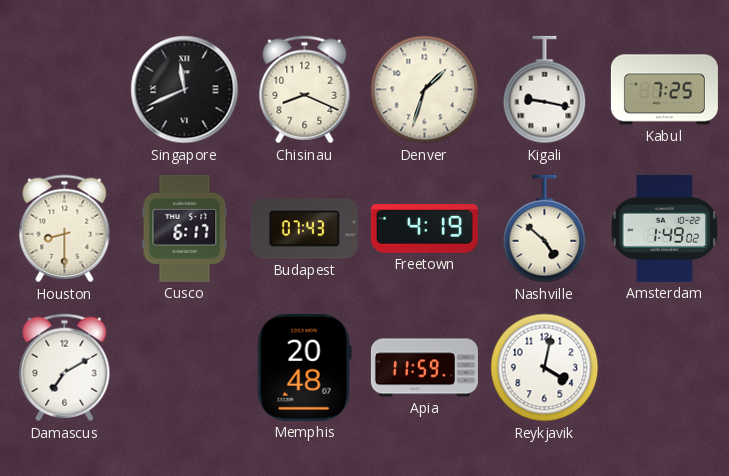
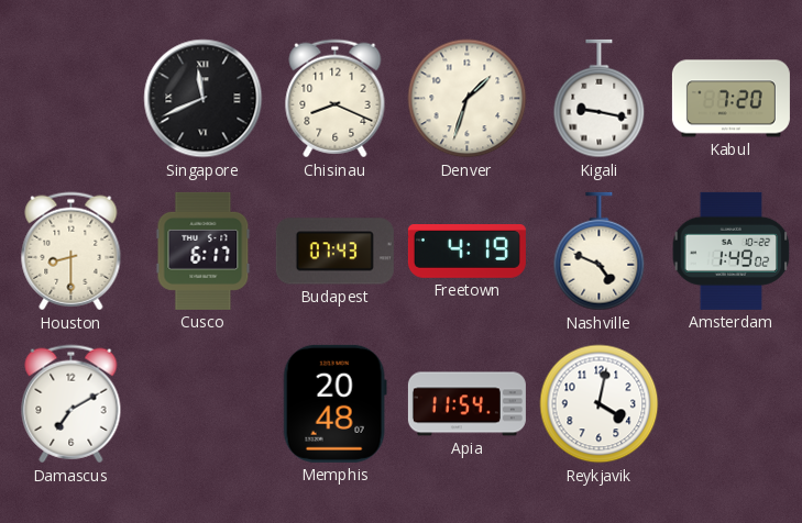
Kabul: 7:25 -> 7:20
Nashville: 4:52 -> 4:49
Apia: 11:59 -> 11:54
